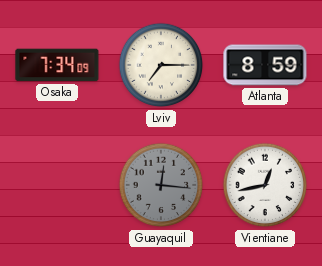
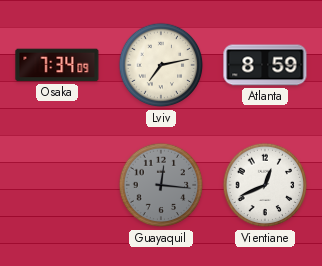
Lviv: 7:15 -> 7:13
Vientiane: 12:43 -> 12:41
